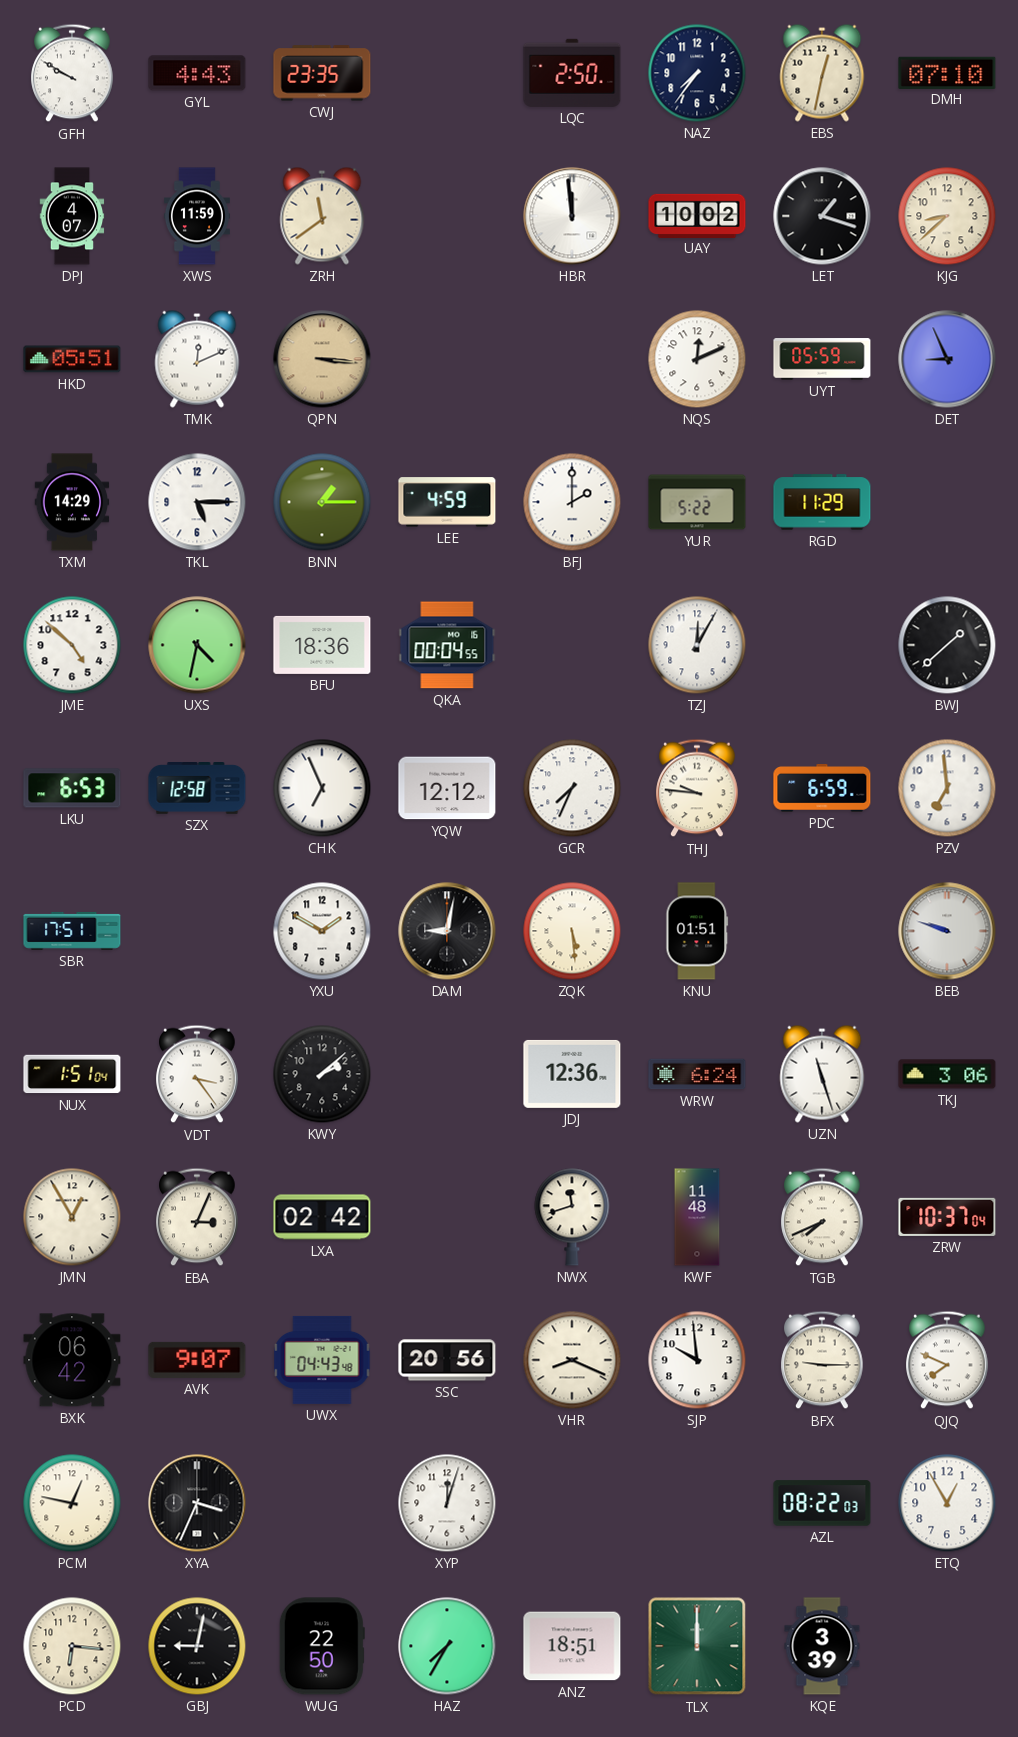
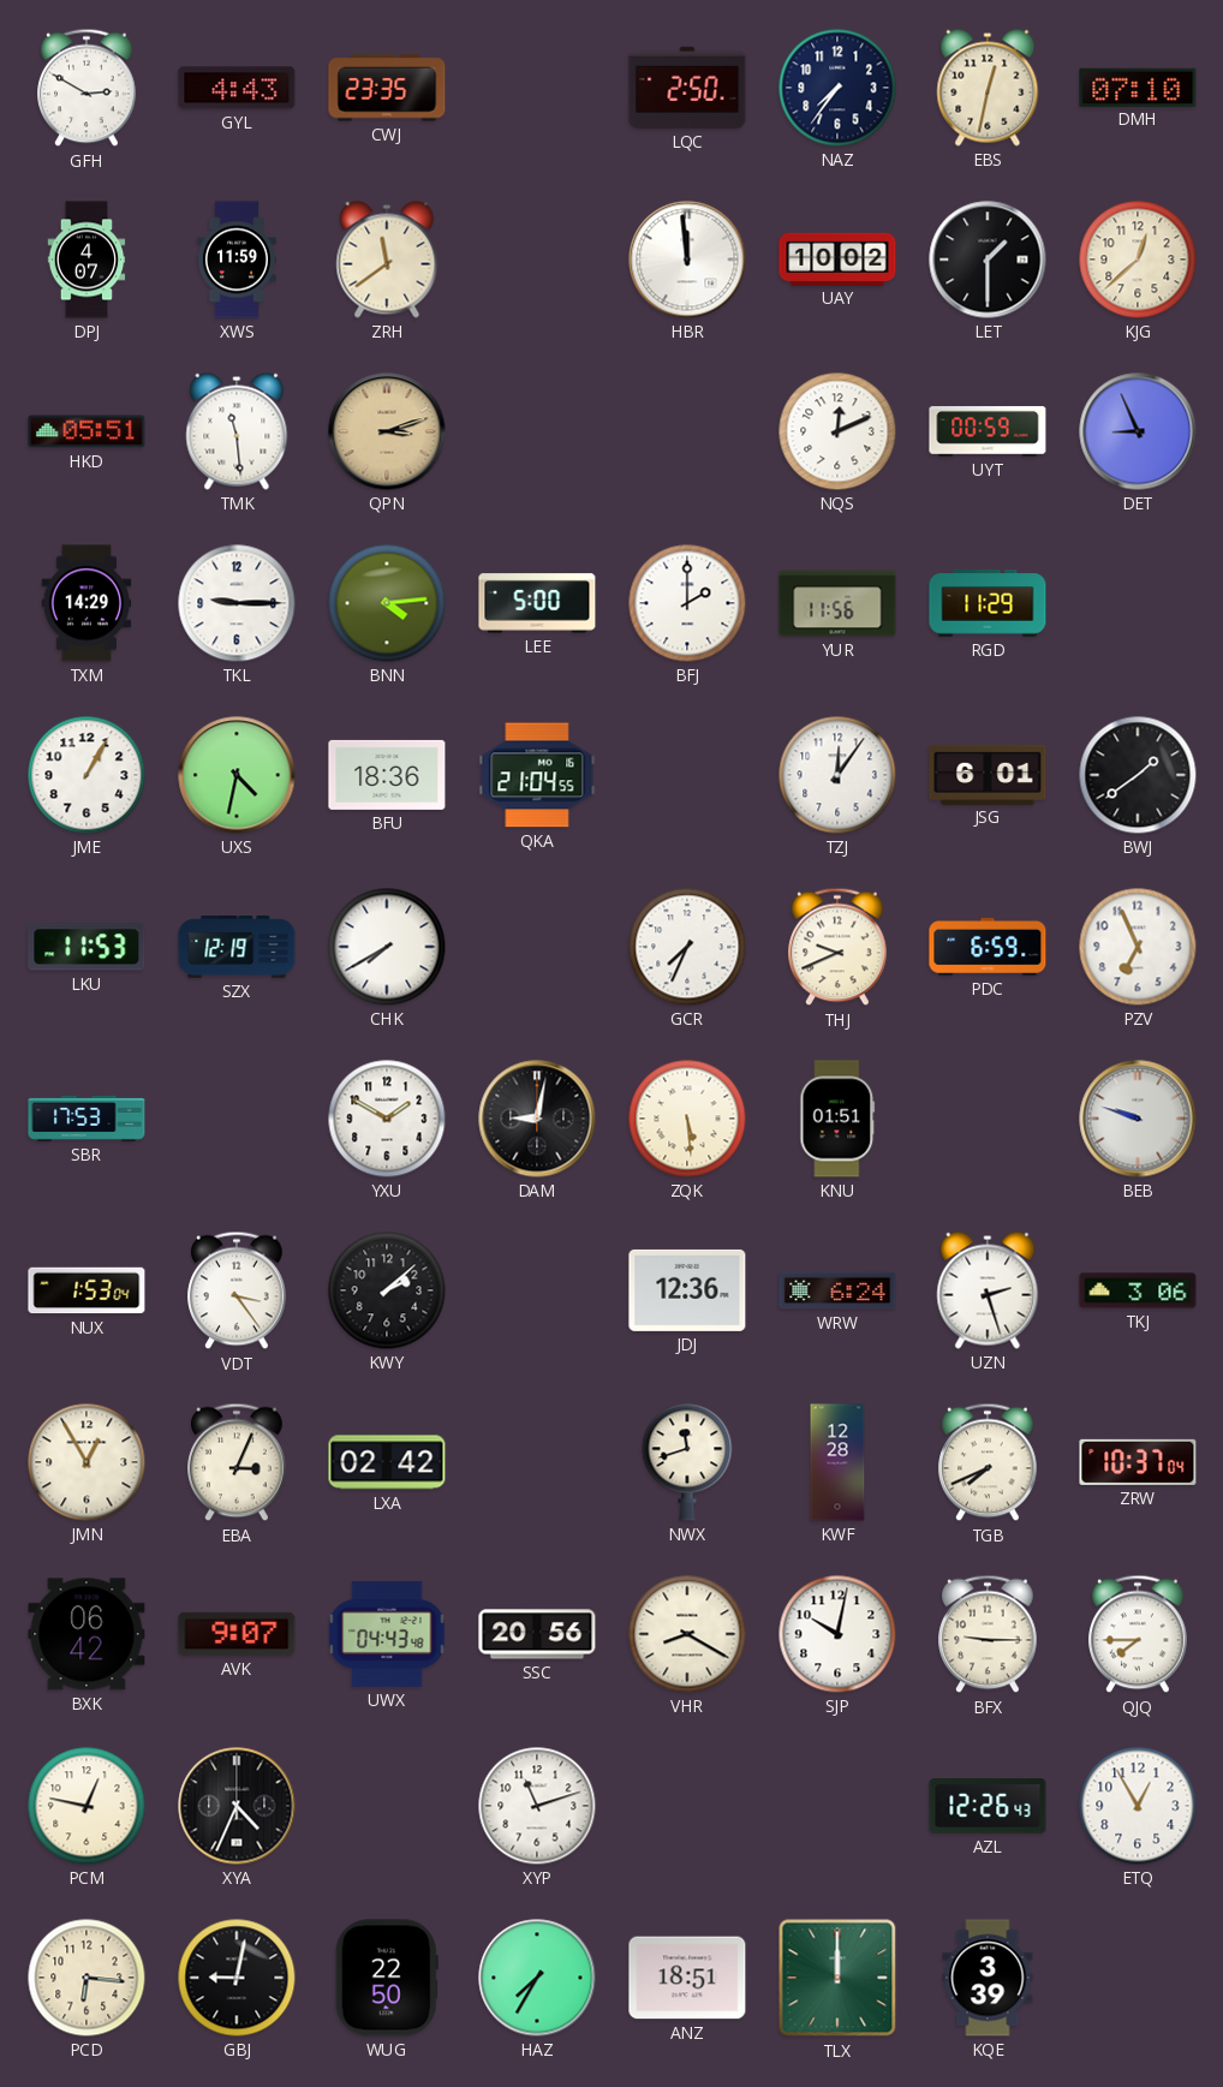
GFH: 9:50 -> 2:50
LET: 1:18 -> 1:30
KJG: 8:38 -> 12:38
TMK: 12:11 -> 11:29
QPN: 3:16 -> 3:12
UYT: 05:59 -> 00:59
TKL: 5:15 -> 9:15
BNN: 1:15 -> 4:14
LEE: 4:59 -> 5:00
YUR: 5:22 -> 11:56
JME: 4:52 -> 1:05
QKA: 00:04 -> 21:04
TZJ: 12:05 -> 12:06
JSG: none -> 6:01
BWJ: 1:38 -> 1:39
LKU: 6:53 -> 11:53
SZX: 12:58 -> 12:19
CHK: 6:56 -> 7:40
YQW: 12:12 -> none
THJ: 9:46 -> 9:41
PZV: 6:59 -> 6:56
SBR: 17:51 -> 17:53
NUX: 1:51 -> 1:53
UZN: 11:27 -> 2:27
KWF: 11:48 -> 12:28
VHR: 8:19 -> 8:20
SJP: 9:59 -> 10:02
QJQ: 7:49 -> 7:45
XYA: 3:34 -> 4:34
XYP: 12:03 -> 11:12
AZL: 08:22 -> 12:26
